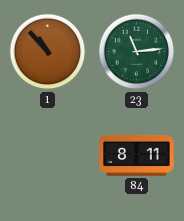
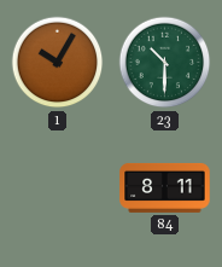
1: 10:53 -> 10:05
23: 11:14 -> 10:30
